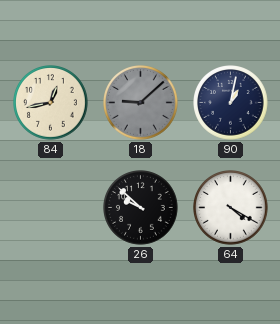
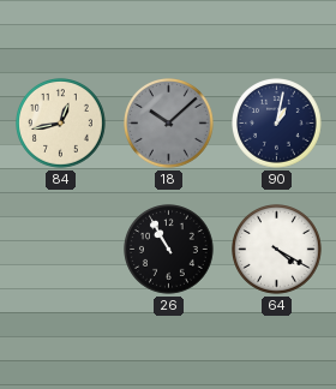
18: 9:08 -> 10:08
26: 9:52 -> 10:55
